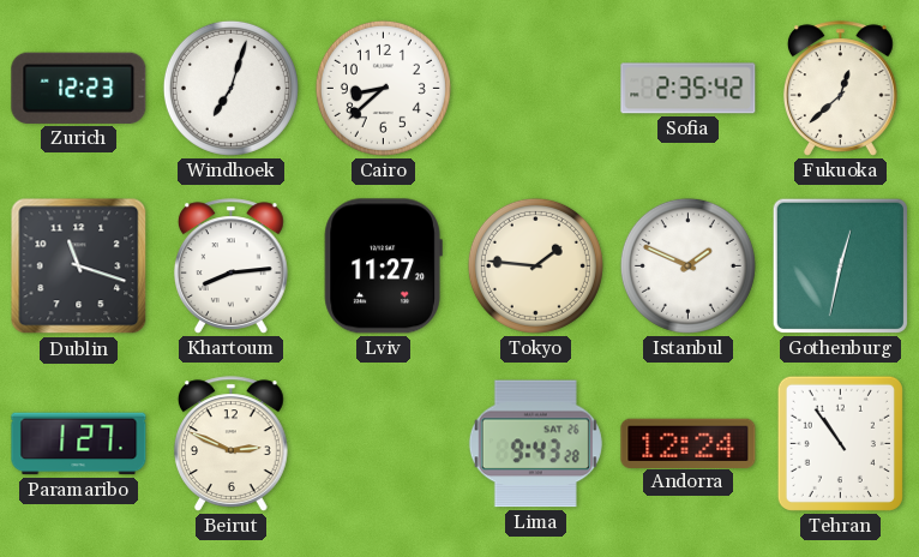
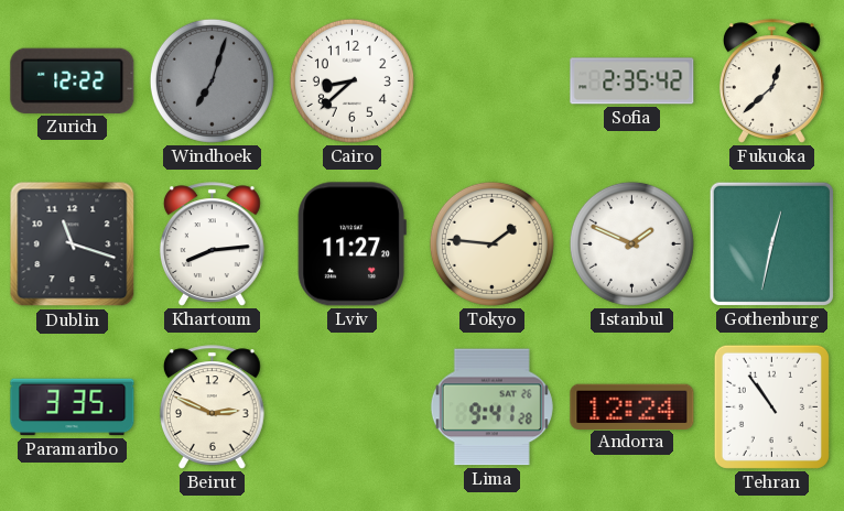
Zurich: 12:23 -> 12:22
Windhoek dial: white -> grey
Paramaribo: 1:27 -> 3:35
Lima: 9:43 -> 9:41
